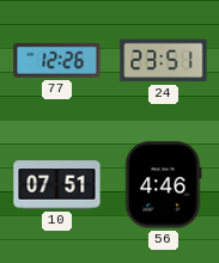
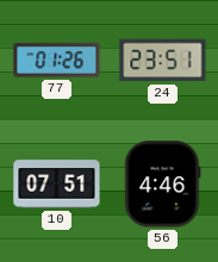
77: 12:26 -> 01:26
